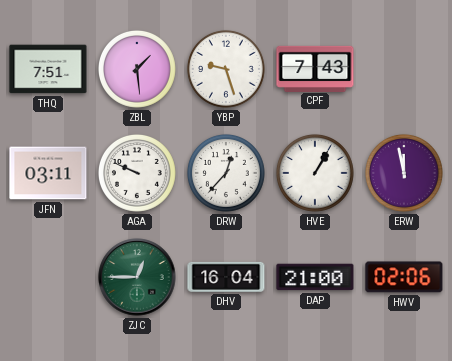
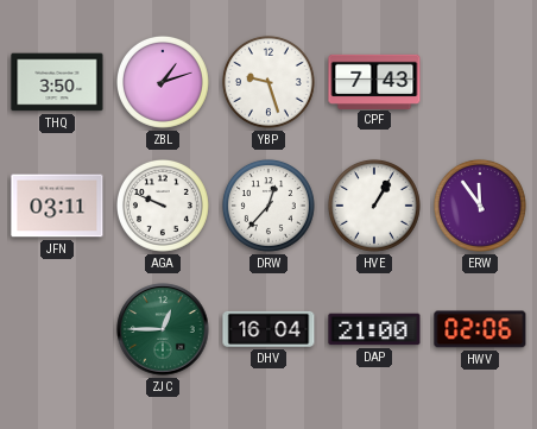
THQ: 7:51 -> 3:50
ZBL: 1:29 -> 1:12
ERW: 11:58 -> 11:54
